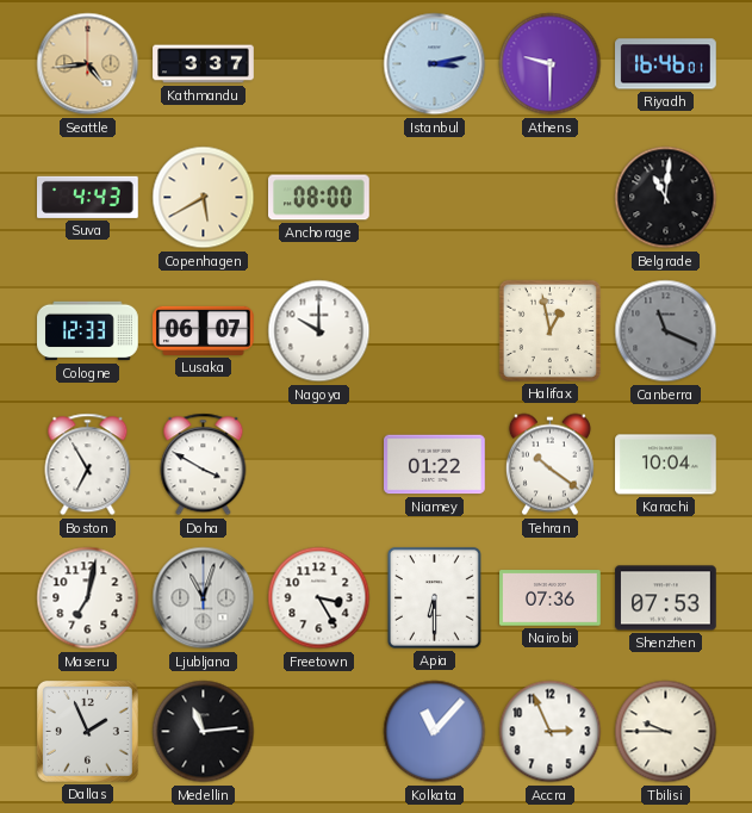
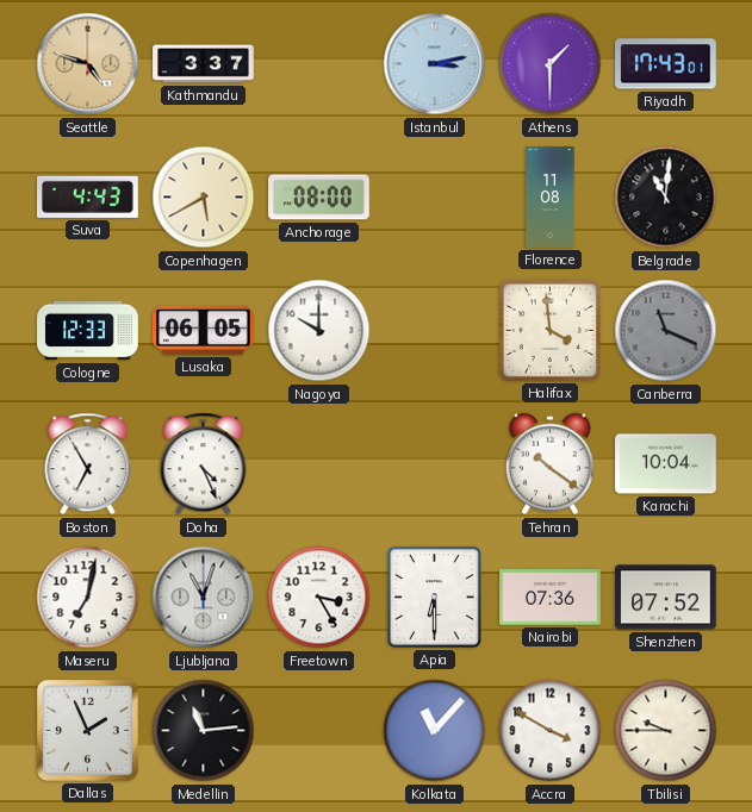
Seattle: 4:44 -> 4:48
Athens: 9:30 -> 1:30
Riyadh: 16:46 -> 17:43
Florence: none -> 11:08
Lusaka: 06:07 -> 06:05
Halifax: 12:58 -> 3:59
Doha: 3:50 -> 4:26
Niamey: 01:22 -> none
Shenzhen: 07:53 -> 07:52
Accra: 2:56 -> 3:50
